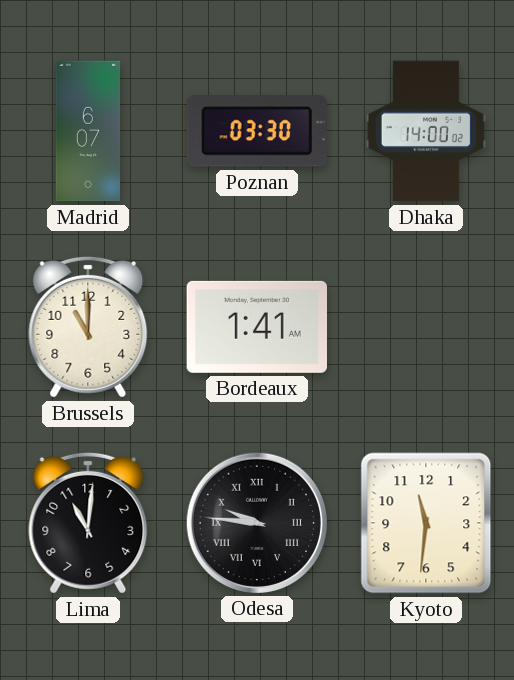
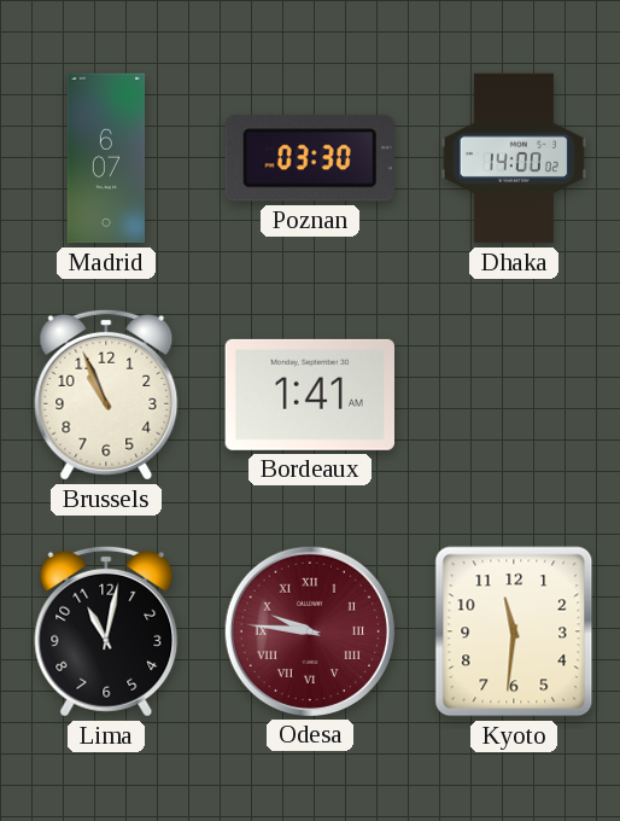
Brussels: 11:00 -> 10:56
Lima: 11:01 -> 11:02
Odesa dial: black -> burgundy
